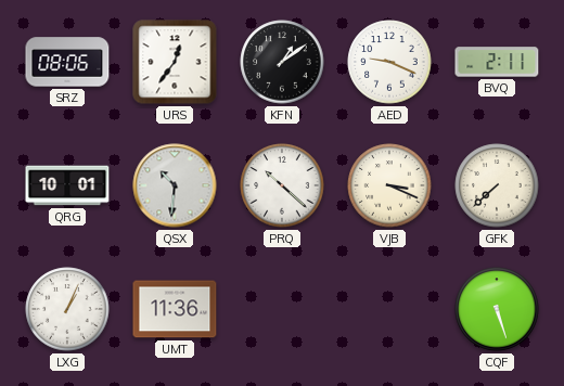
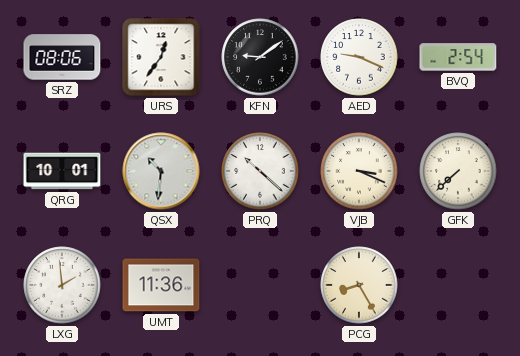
KFN: 1:09 -> 9:09
BVQ: 2:11 -> 2:54
LXG: 1:04 -> 1:59
PCG: none -> 8:25
CQF: 5:27 -> none
